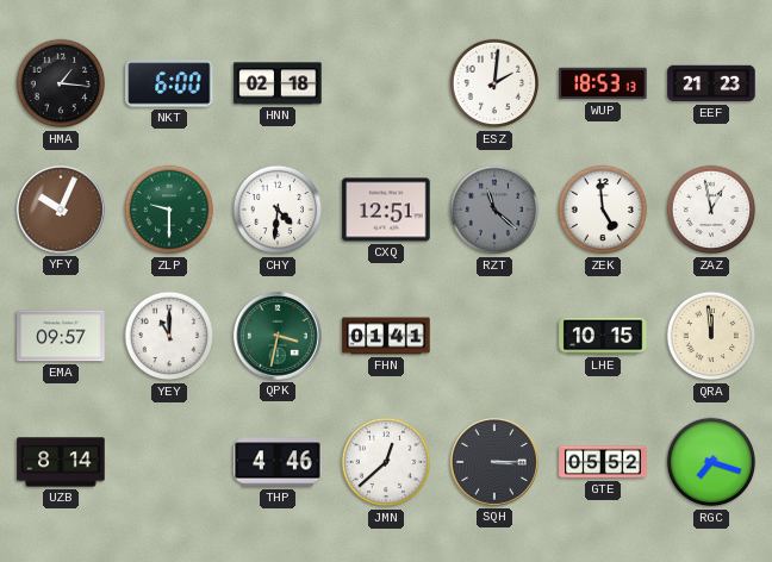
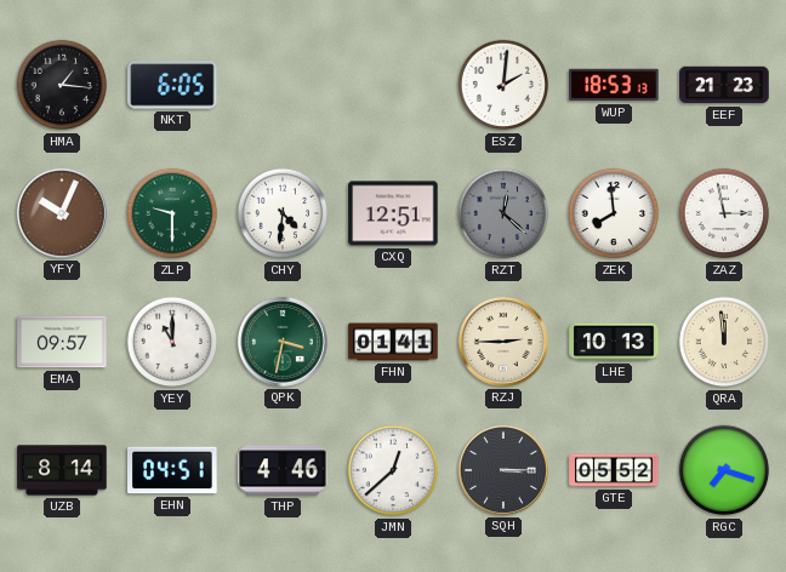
NKT: 6:00 -> 6:05
HNN: 02:18 -> none
RZT: 11:22 -> 12:22
ZEK: 4:59 -> 7:59
ZAZ: 12:58 -> 2:58
RZJ: none -> 2:45
LHE: 10:15 -> 10:13
EHN: none -> 04:51
